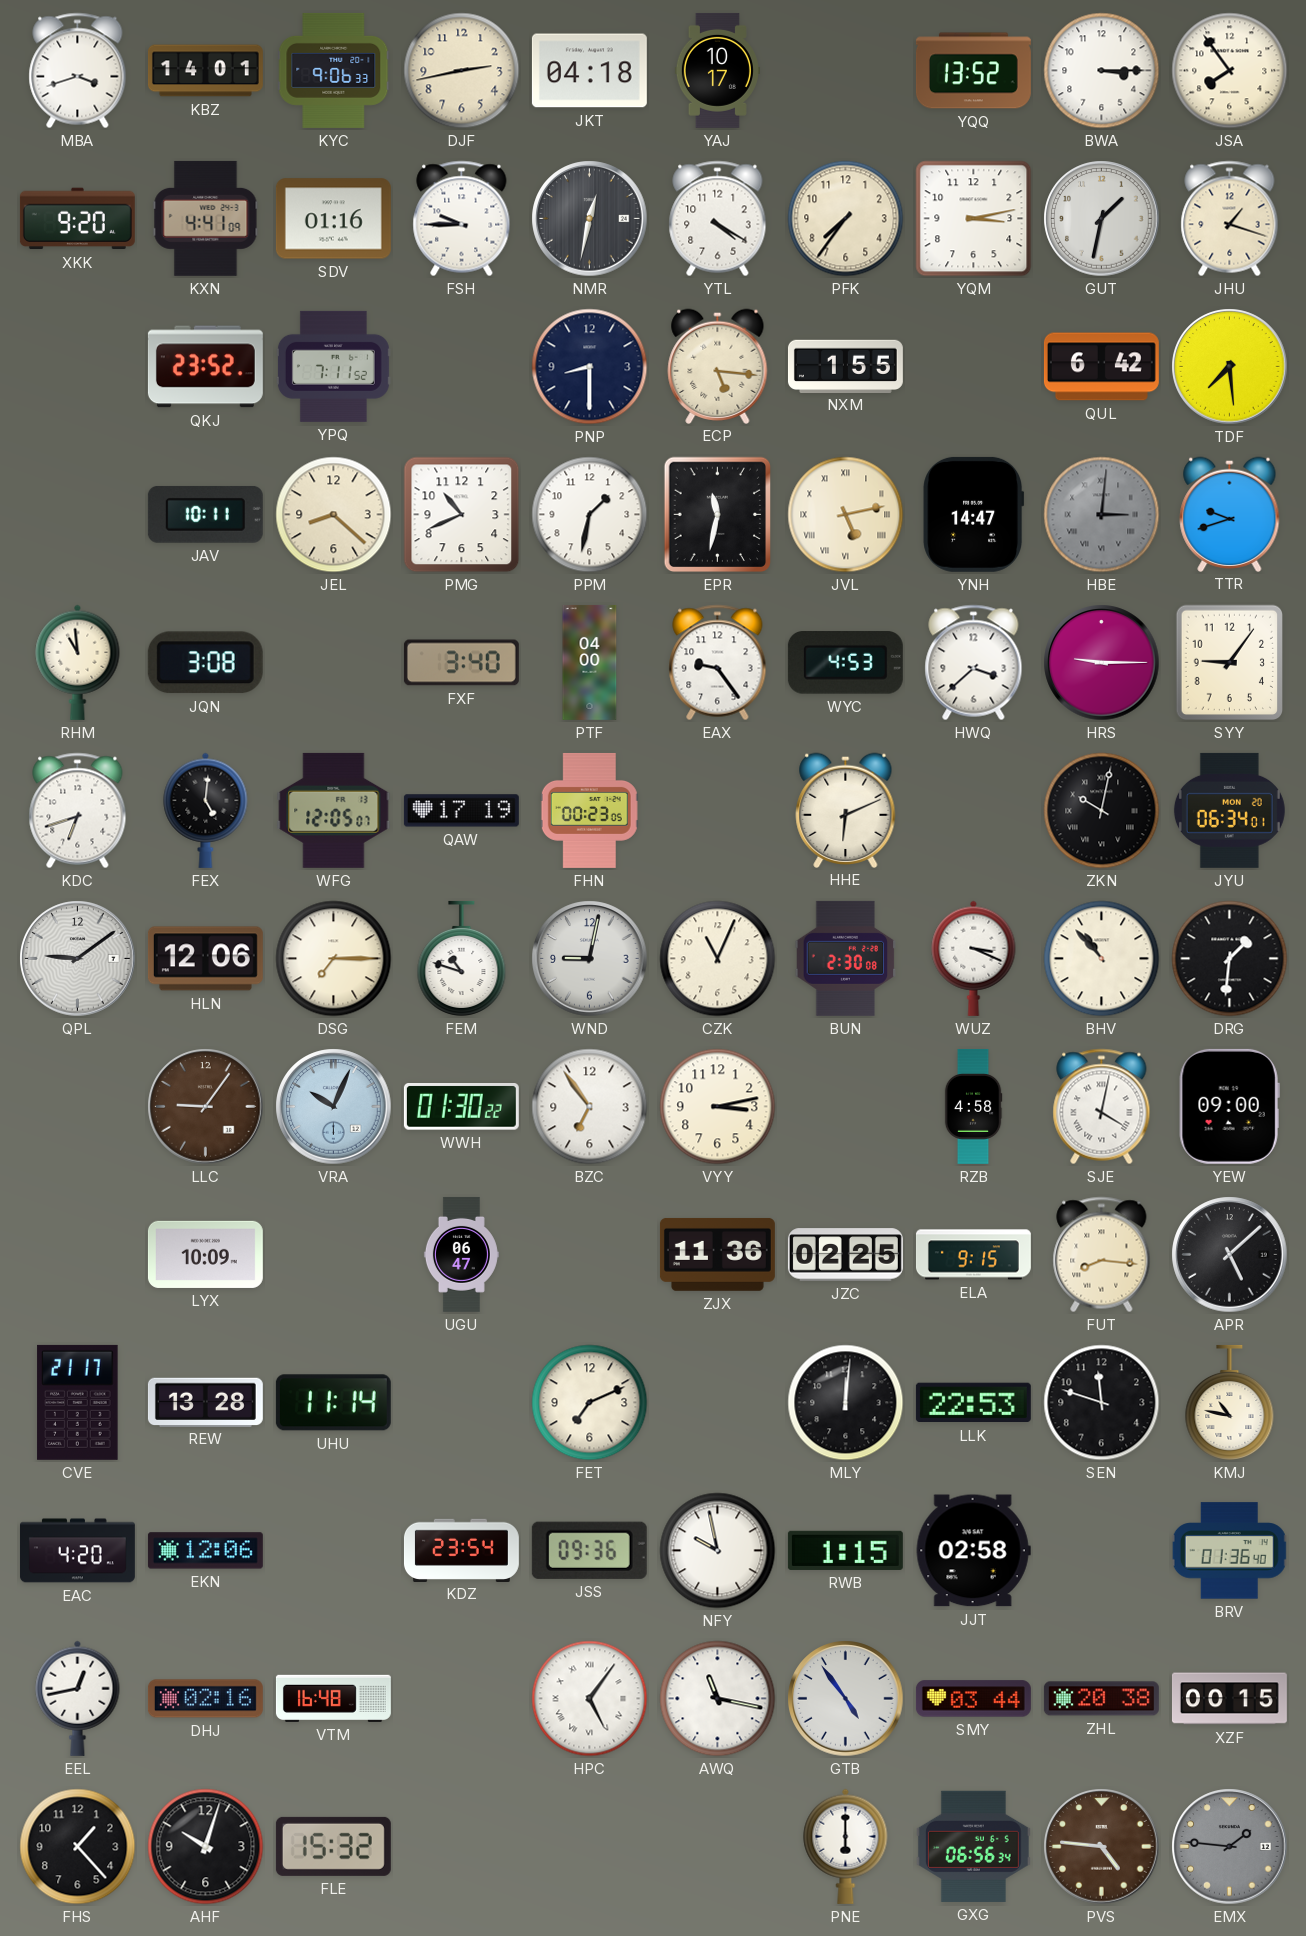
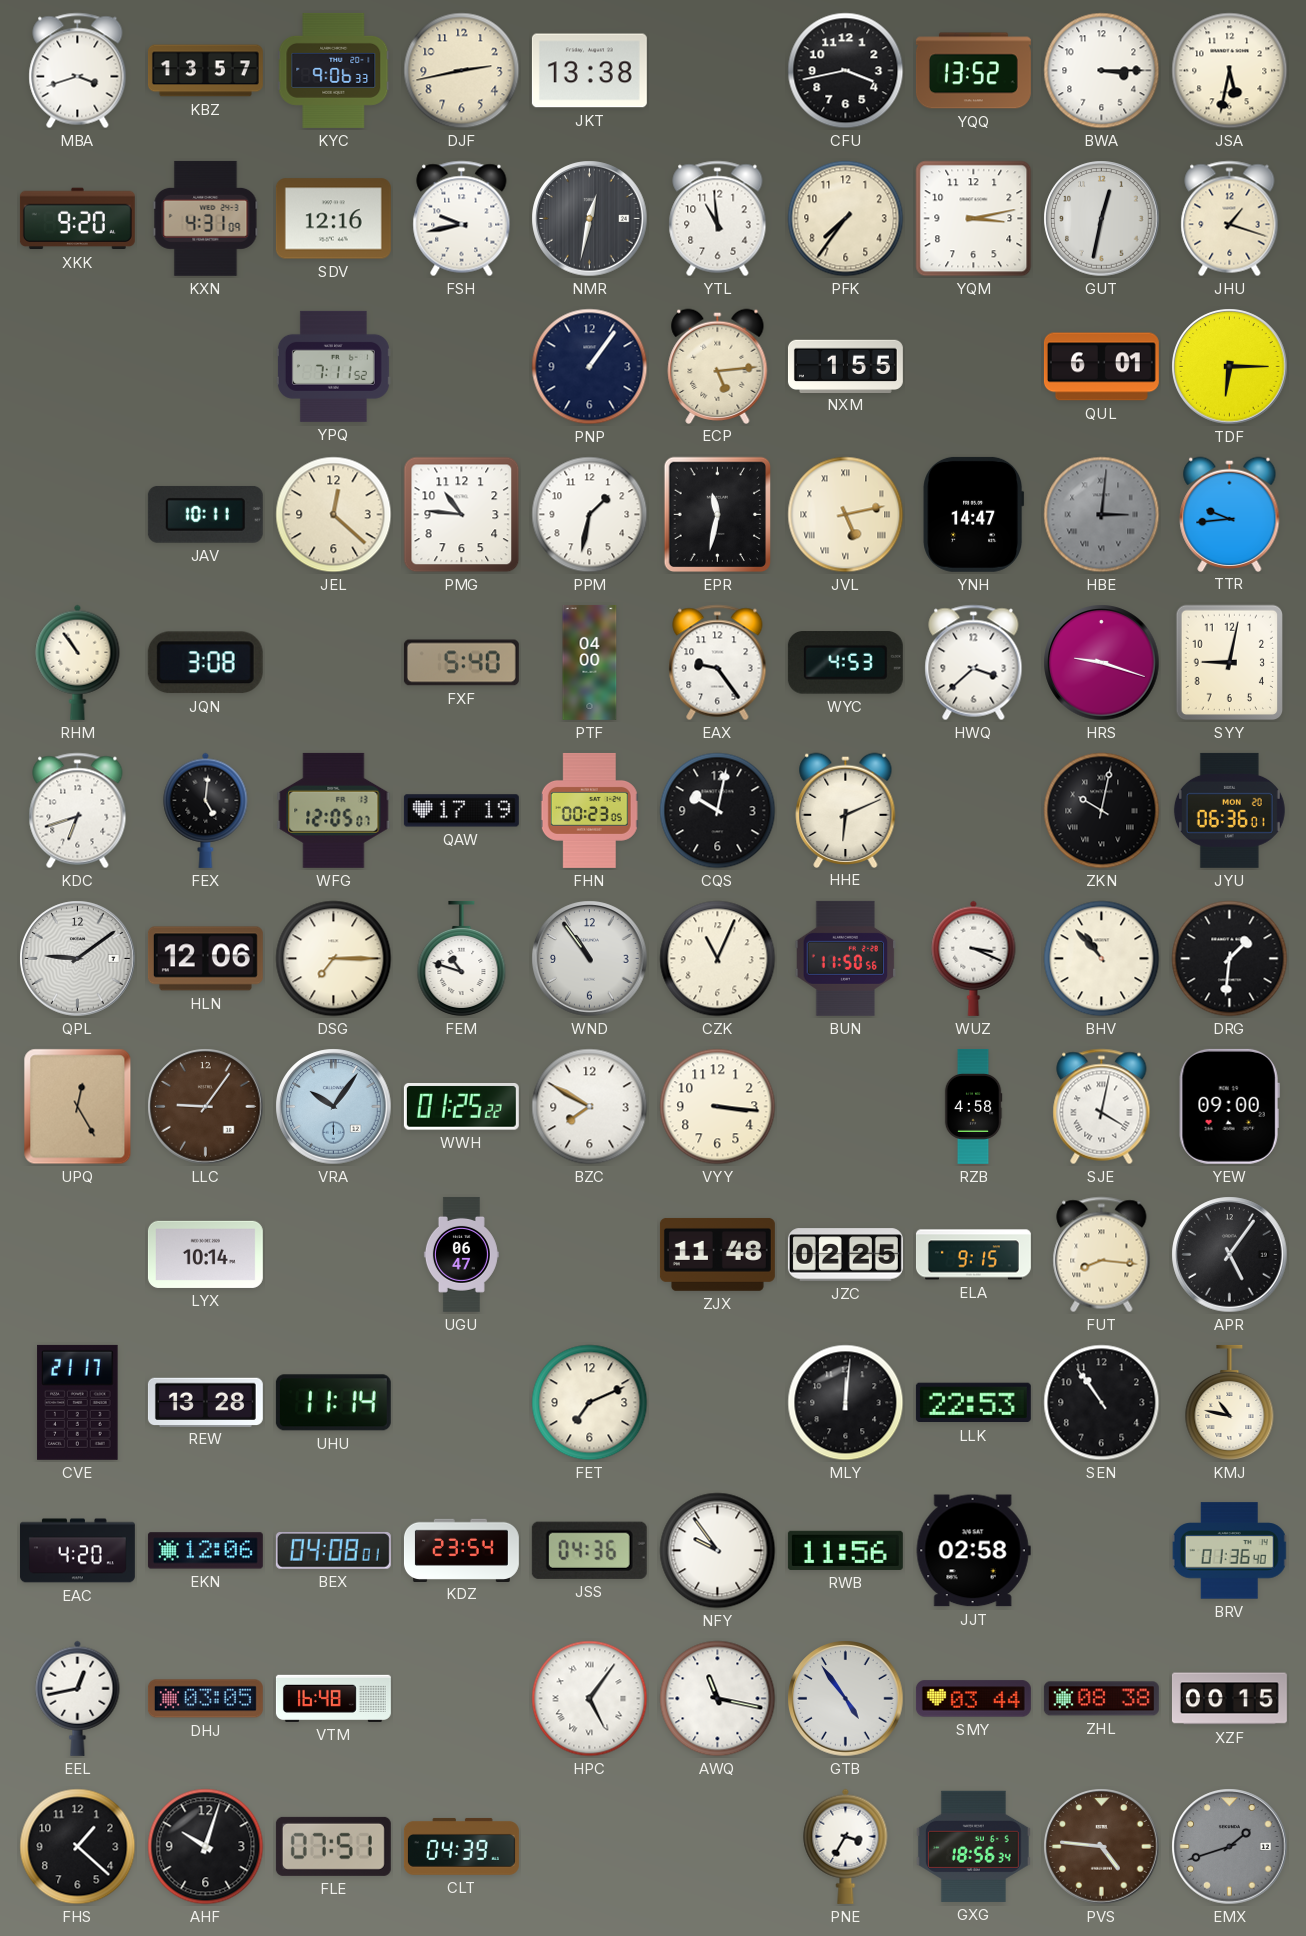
KBZ: 14:01 -> 13:57
JKT: 04:18 -> 13:38
YAJ: 10:17 -> none
CFU: none -> 3:43
JSA: 7:54 -> 5:32
KXN: 4:41 -> 4:31
SDV: 01:16 -> 12:16
FSH: 9:45 -> 9:43
YTL: 4:20 -> 10:59
GUT: 1:32 -> 12:32
QKJ: 23:52 -> none
PNP: 8:30 -> 1:06
ECP: 5:16 -> 5:14
QUL: 6:42 -> 6:01
TDF: 7:29 -> 6:15
JEL: 8:22 -> 12:22
PMG: 10:41 -> 10:46
TTR: 9:42 -> 9:44
RHM: 10:59 -> 10:54
FXF: 3:40 -> 5:40
HRS: 9:15 -> 9:18
SYY: 9:06 -> 9:02
CQS: none -> 10:02
JYU: 06:34 -> 06:36
WND: 9:02 -> 10:54
BUN: 2:30 -> 11:50
UPQ: none -> 12:25
VRA: 10:04 -> 10:06
WWH: 01:30 -> 01:25
BZC: 6:54 -> 7:50
VYY: 3:13 -> 3:16
LYX: 10:09 -> 10:14
ZJX: 11:36 -> 11:48
APR: 5:08 -> 5:06
SEN: 11:48 -> 10:54
BEX: none -> 04:08
JSS: 09:36 -> 04:36
NFY: 9:58 -> 9:54
RWB: 1:15 -> 11:56
DHJ: 02:16 -> 03:05
ZHL: 20:38 -> 08:38
FHS: 1:23 -> 1:22
FLE: 15:32 -> 07:51
CLT: none -> 04:39
PNE: 6:00 -> 3:35
GXG: 06:56 -> 18:56
EMX: 1:46 -> 1:42
